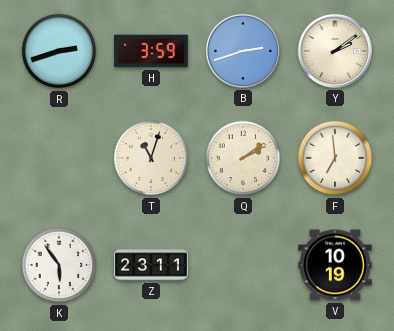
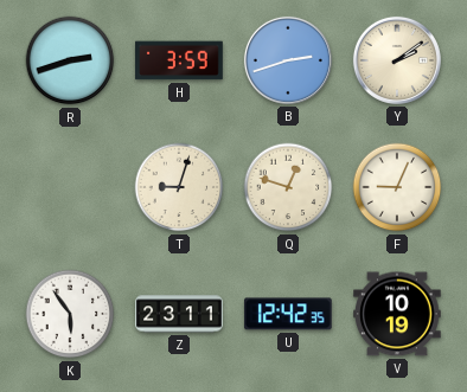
T: 11:03 -> 9:03
Q: 2:09 -> 12:48
F: 6:59 -> 9:04
U: none -> 12:42
